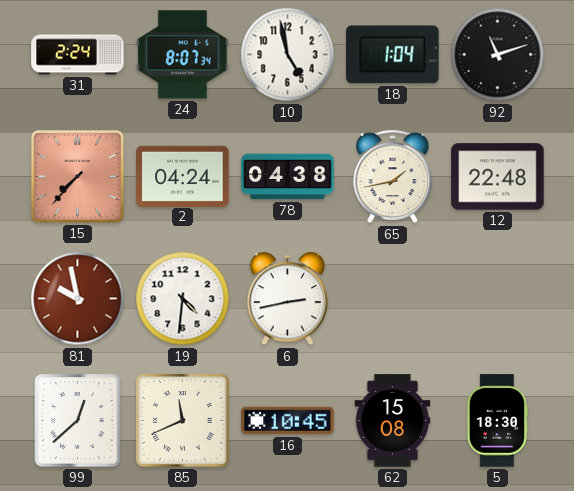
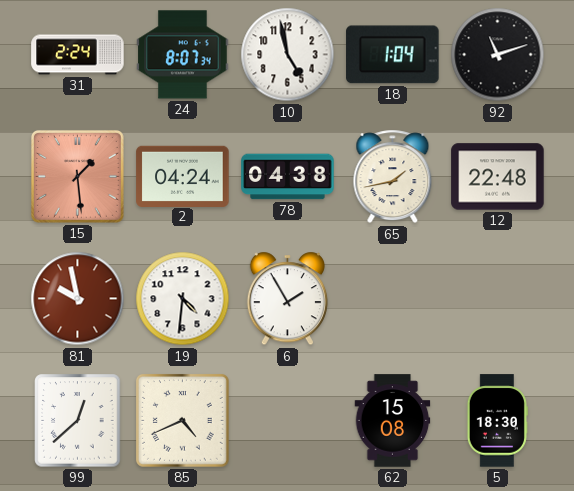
15: 7:37 -> 1:29
6: 2:43 -> 1:55
85: 11:41 -> 4:41
16: 10:45 -> none
